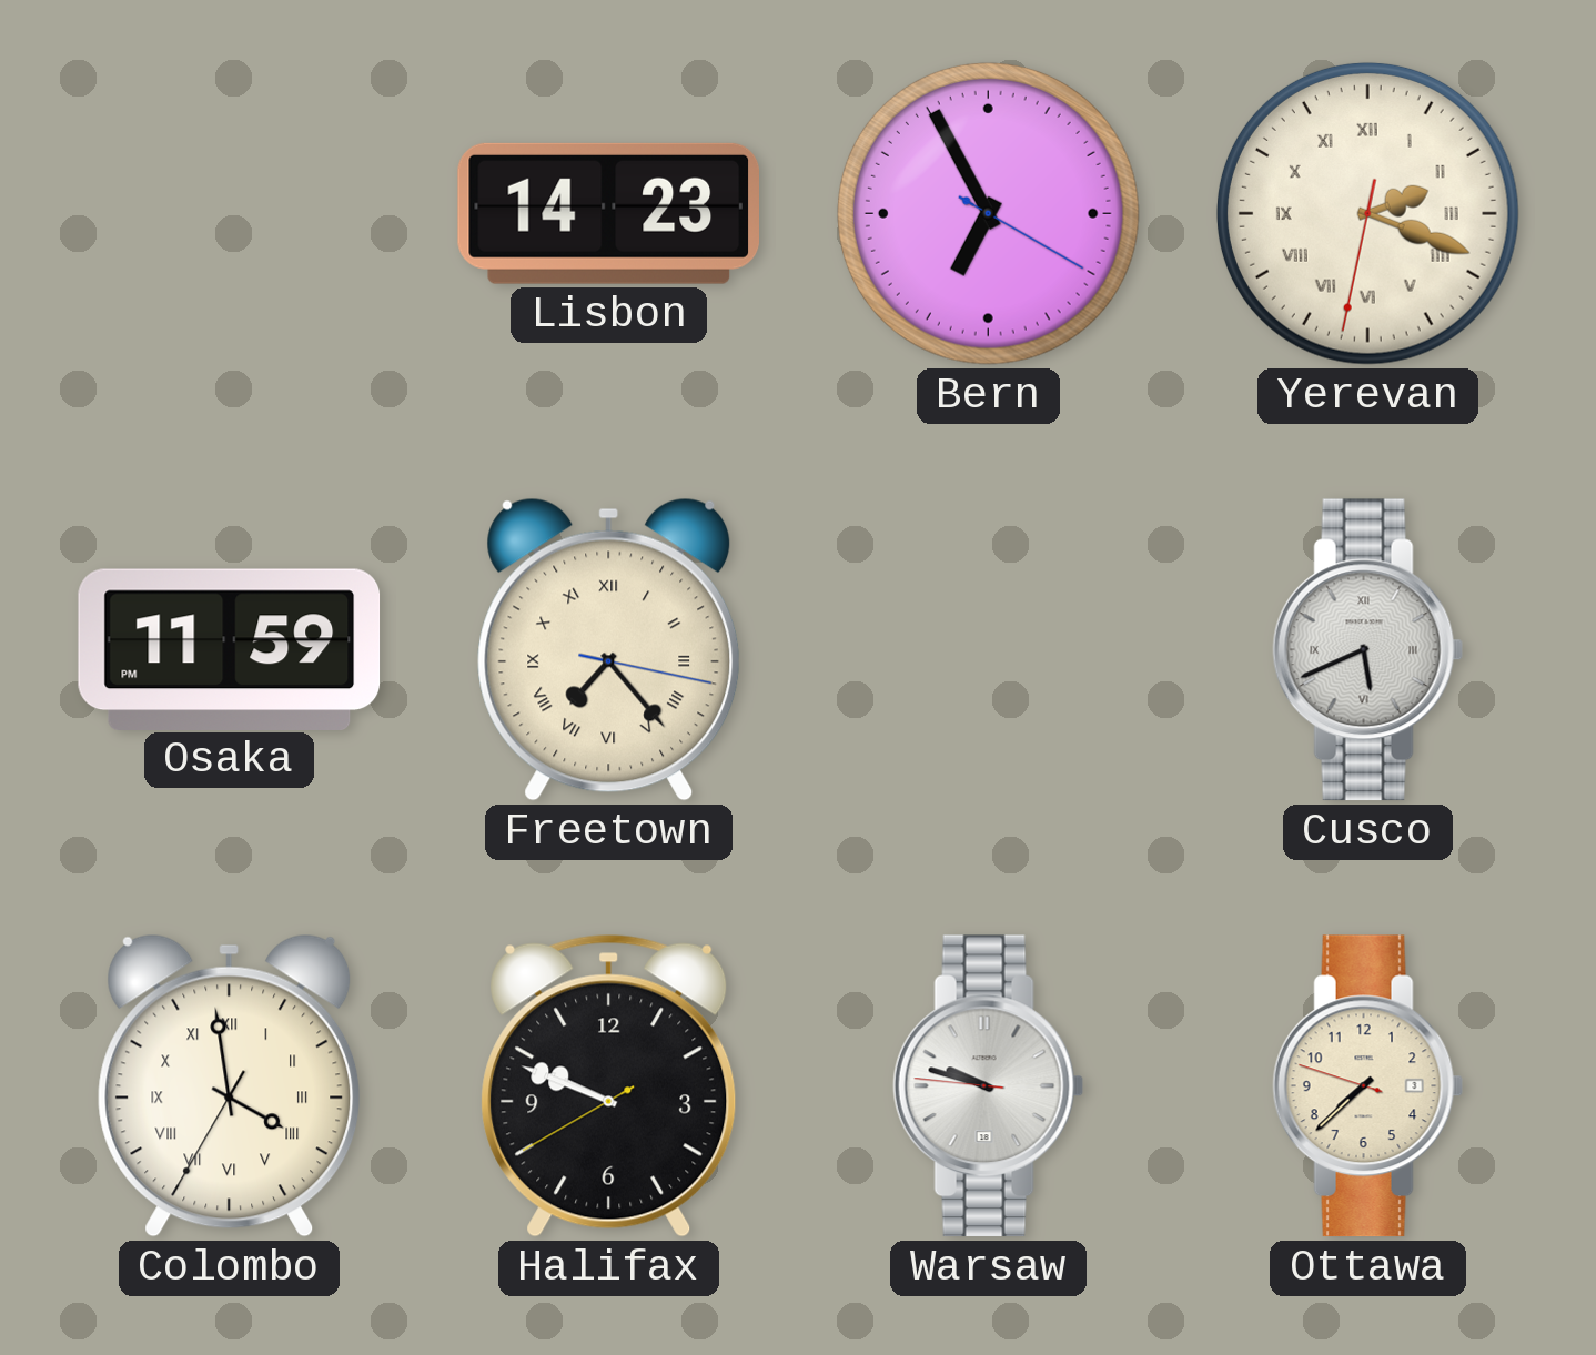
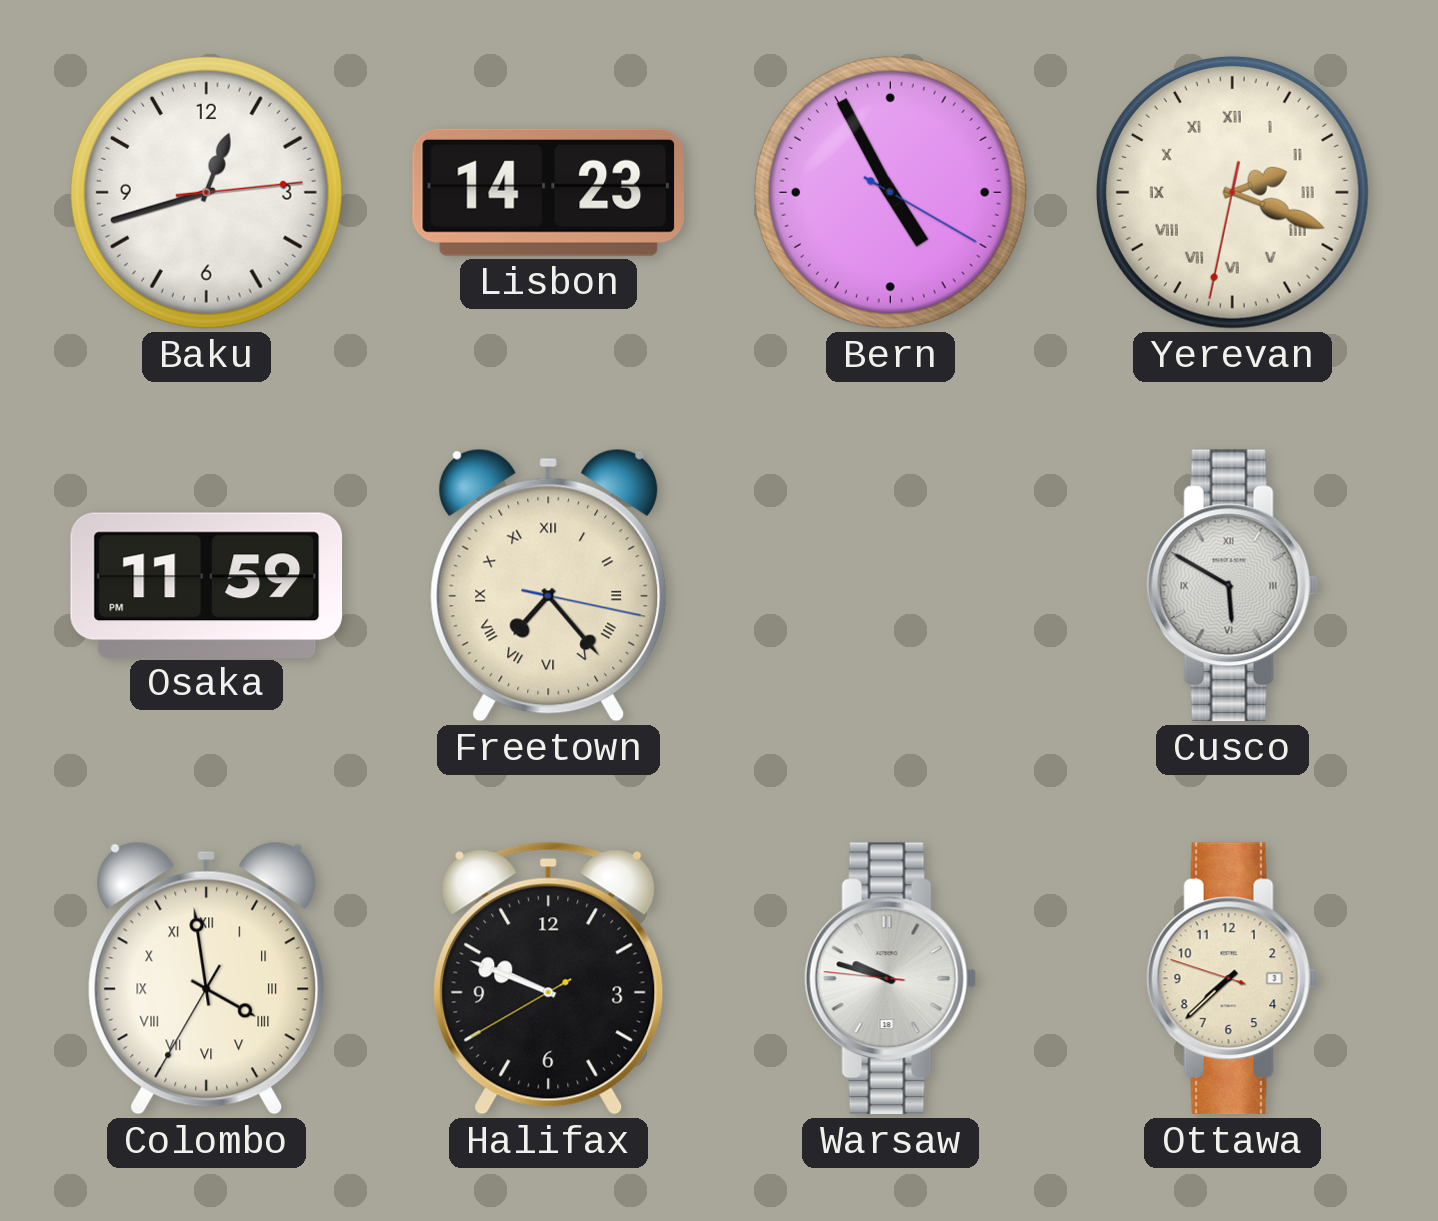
Baku: none -> 12:42
Bern: 6:55 -> 4:55
Cusco: 5:41 -> 5:50
